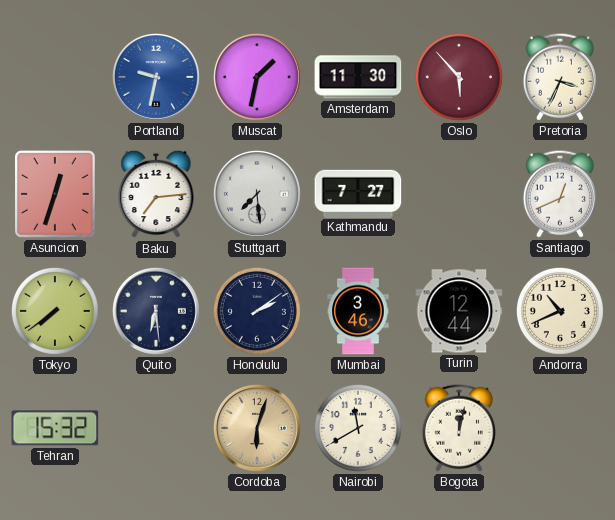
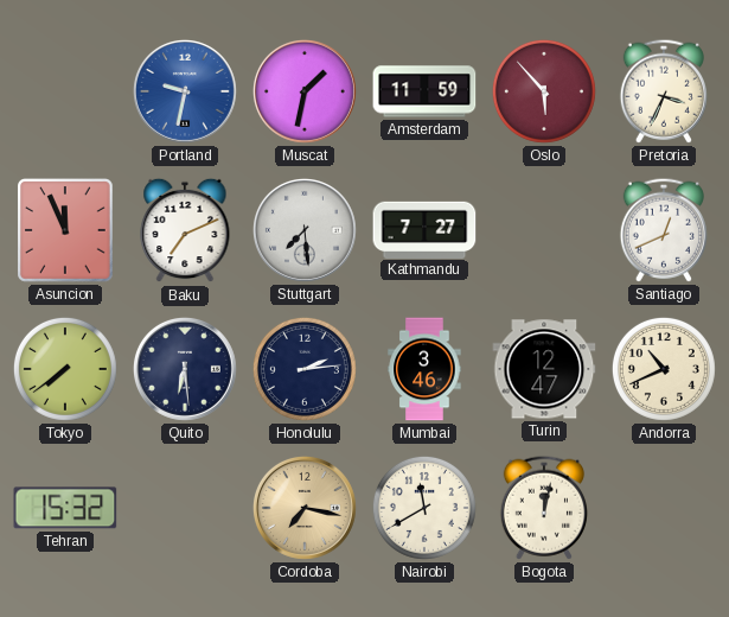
Amsterdam: 11:30 -> 11:59
Asuncion: 12:33 -> 11:56
Baku: 7:14 -> 7:11
Honolulu: 2:09 -> 2:14
Turin: 12:44 -> 12:47
Cordoba: 6:03 -> 7:17
